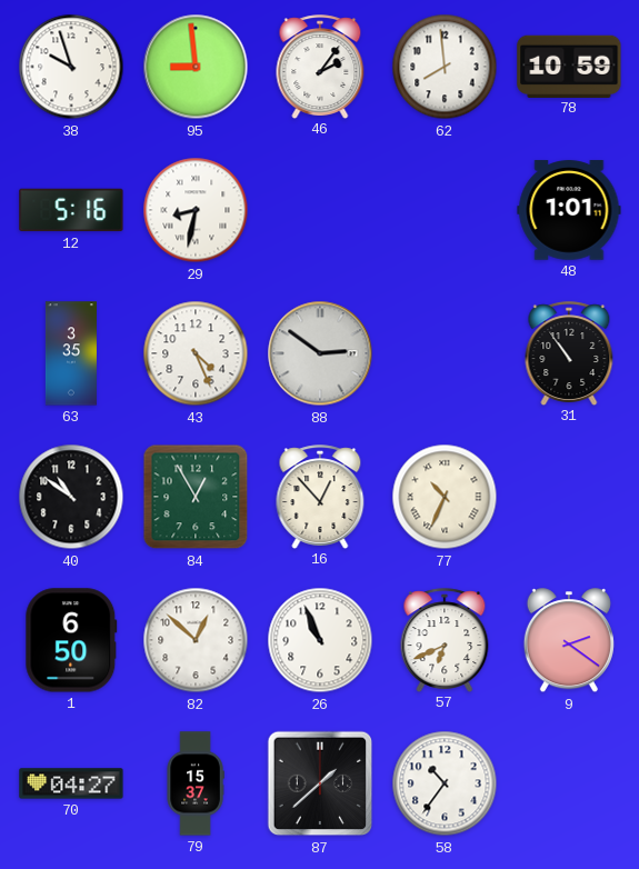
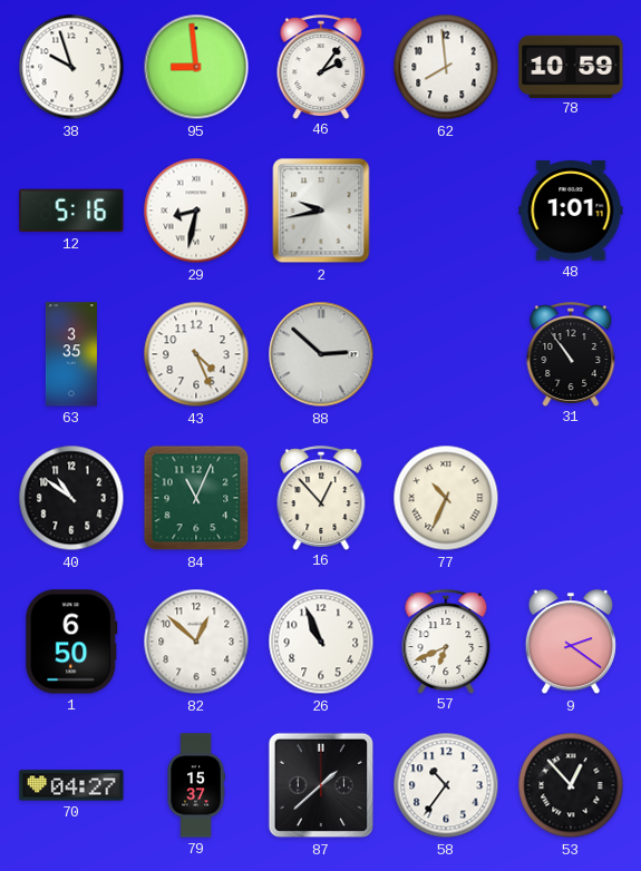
2: none -> 9:43
88: 2:51 -> 2:52
84: 12:55 -> 11:04
53: none -> 12:53
